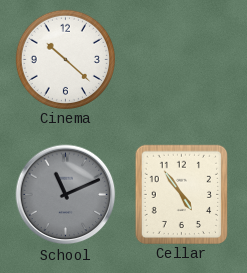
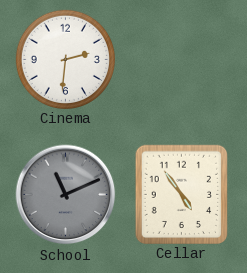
Cinema: 10:22 -> 2:31
